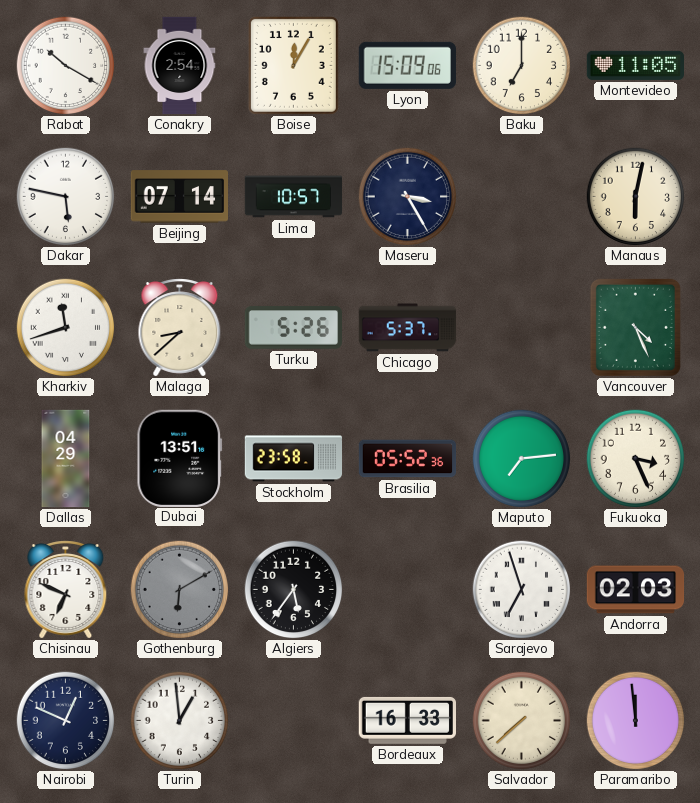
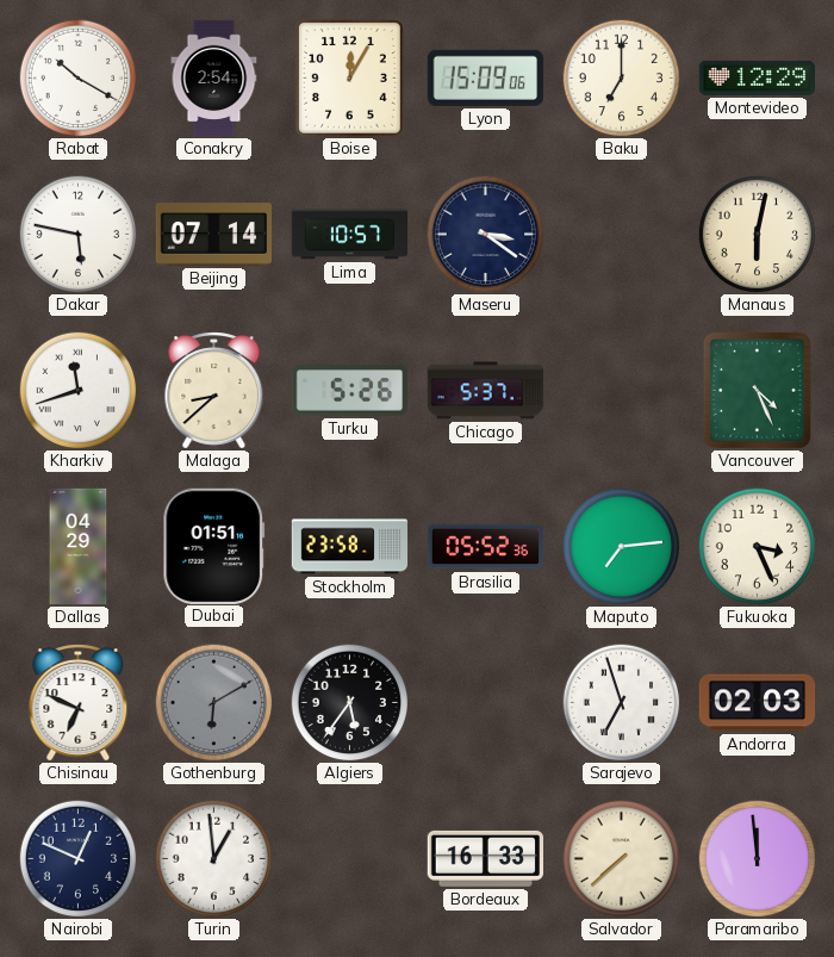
Montevideo: 11:05 -> 12:29
Maseru: 3:25 -> 3:21
Dubai: 13:51 -> 01:51
